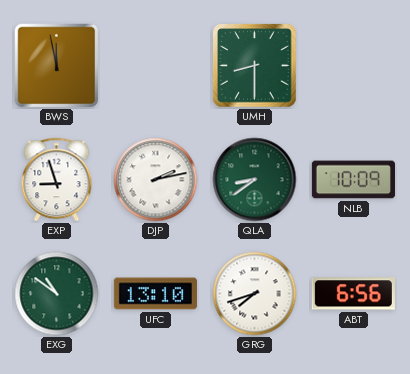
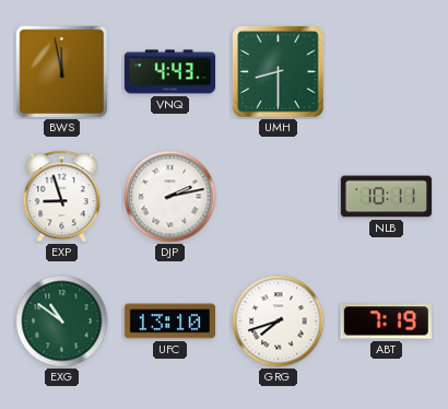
VNQ: none -> 4:43
QLA: 8:39 -> none
NLB: 10:09 -> 10:11
ABT: 6:56 -> 7:19
